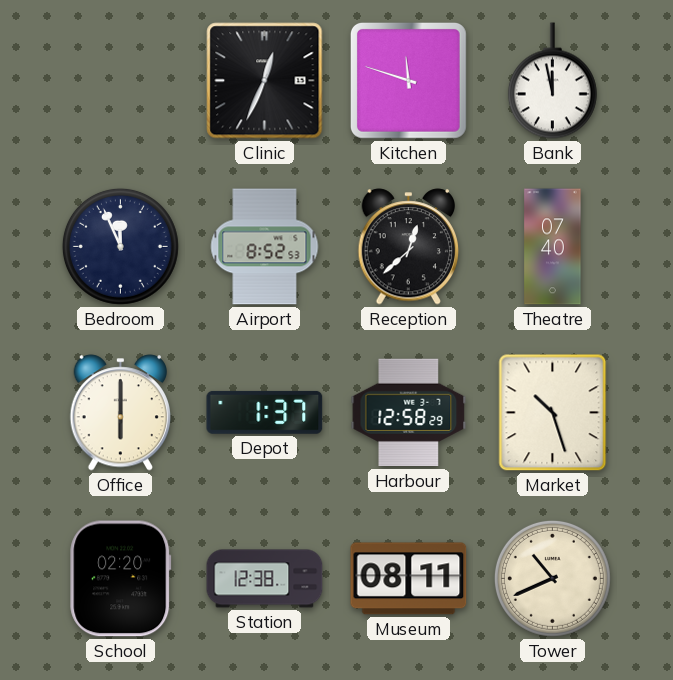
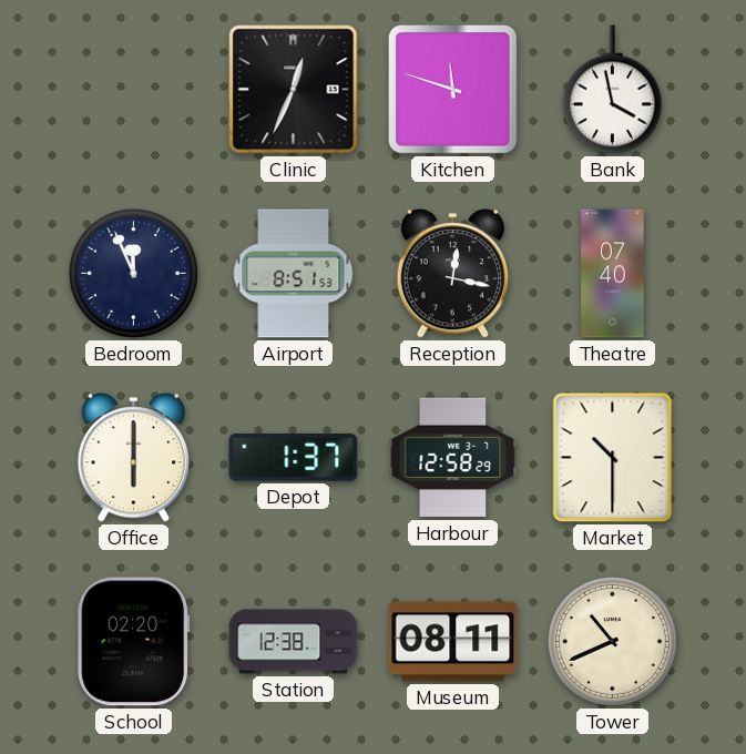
Bank: 11:58 -> 3:58
Airport: 8:52 -> 8:51
Reception: 12:38 -> 12:17
Market: 10:27 -> 10:30
